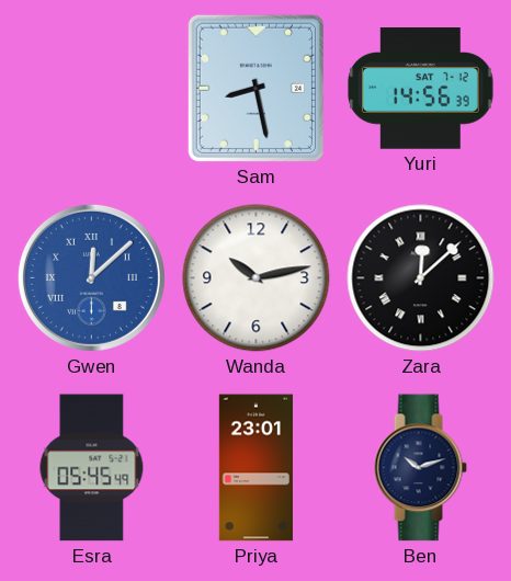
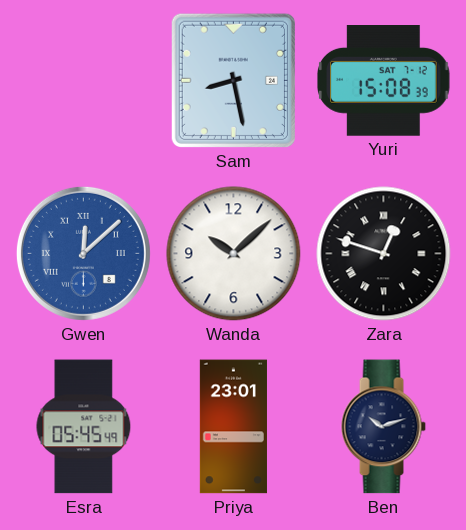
Yuri: 14:56 -> 15:08
Wanda: 10:13 -> 10:08
Zara: 12:08 -> 12:48
